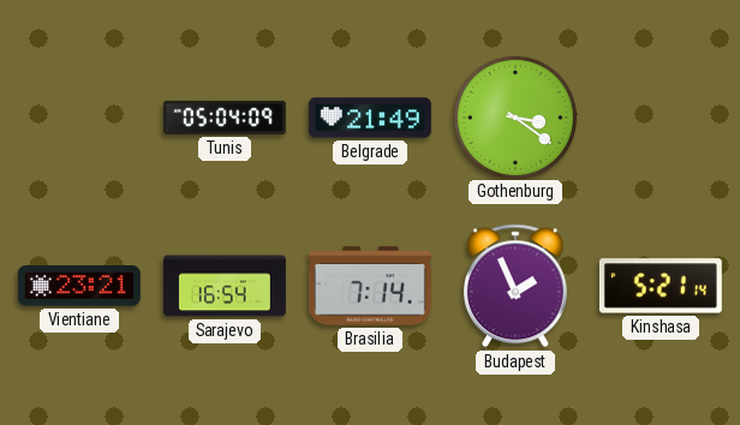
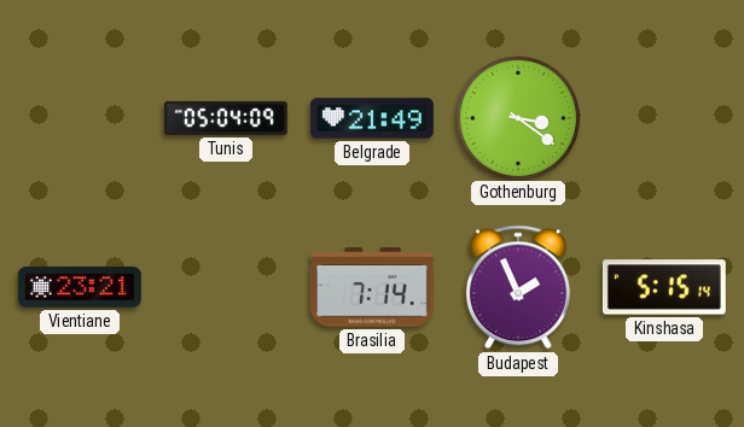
Sarajevo: 16:54 -> none
Kinshasa: 5:21 -> 5:15
